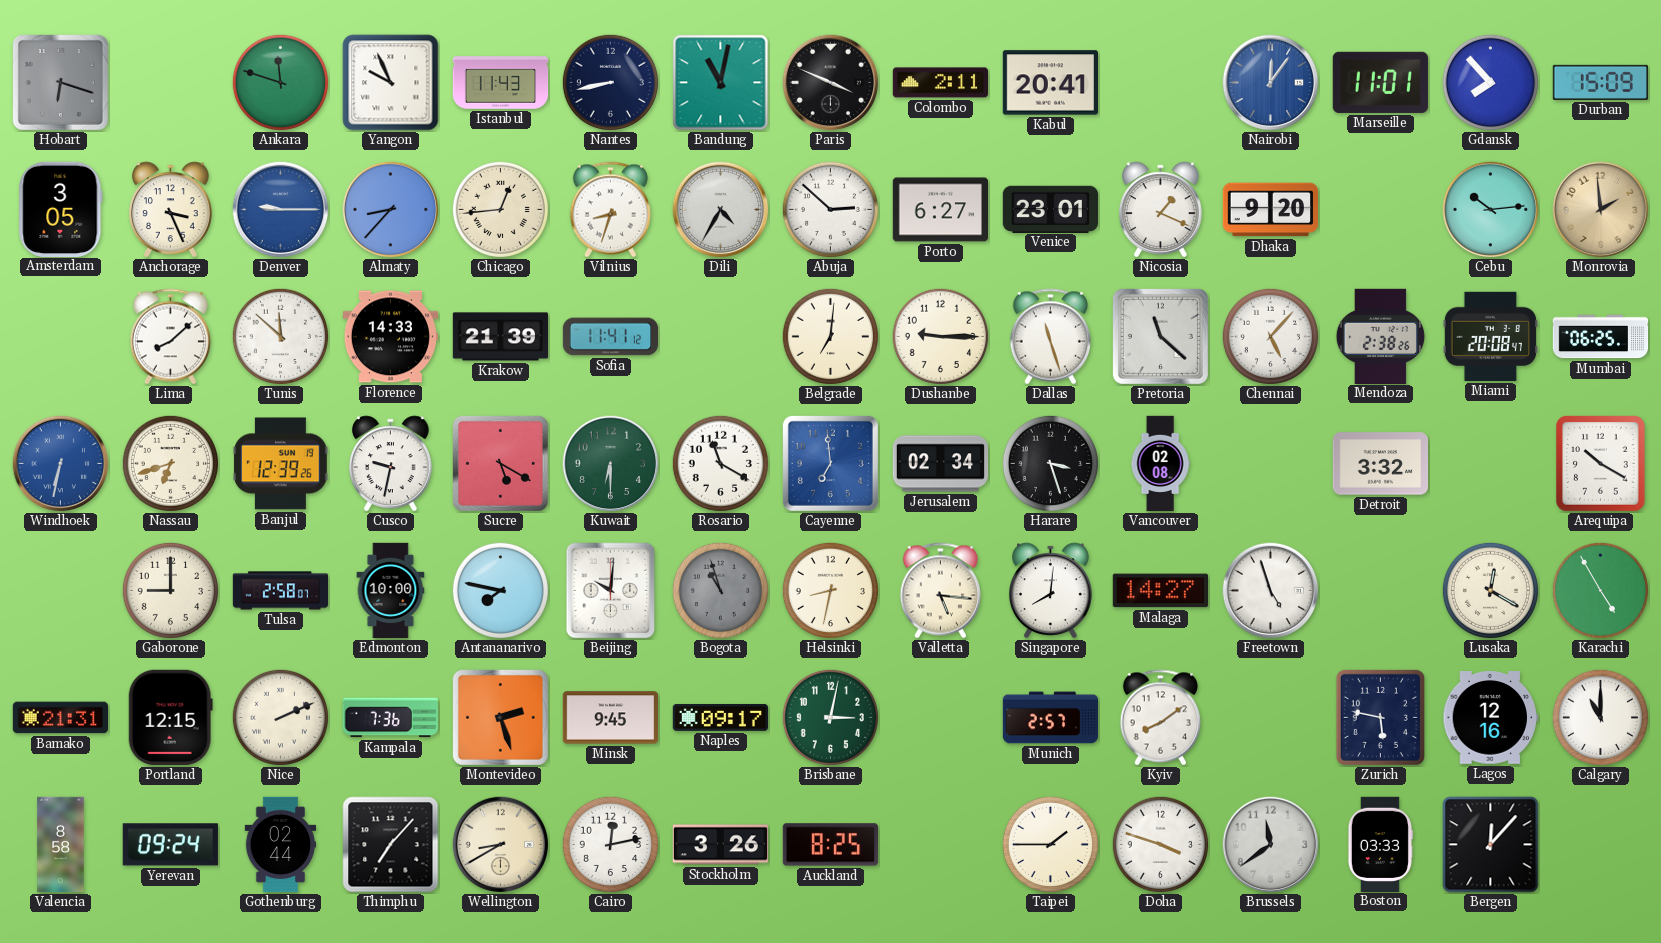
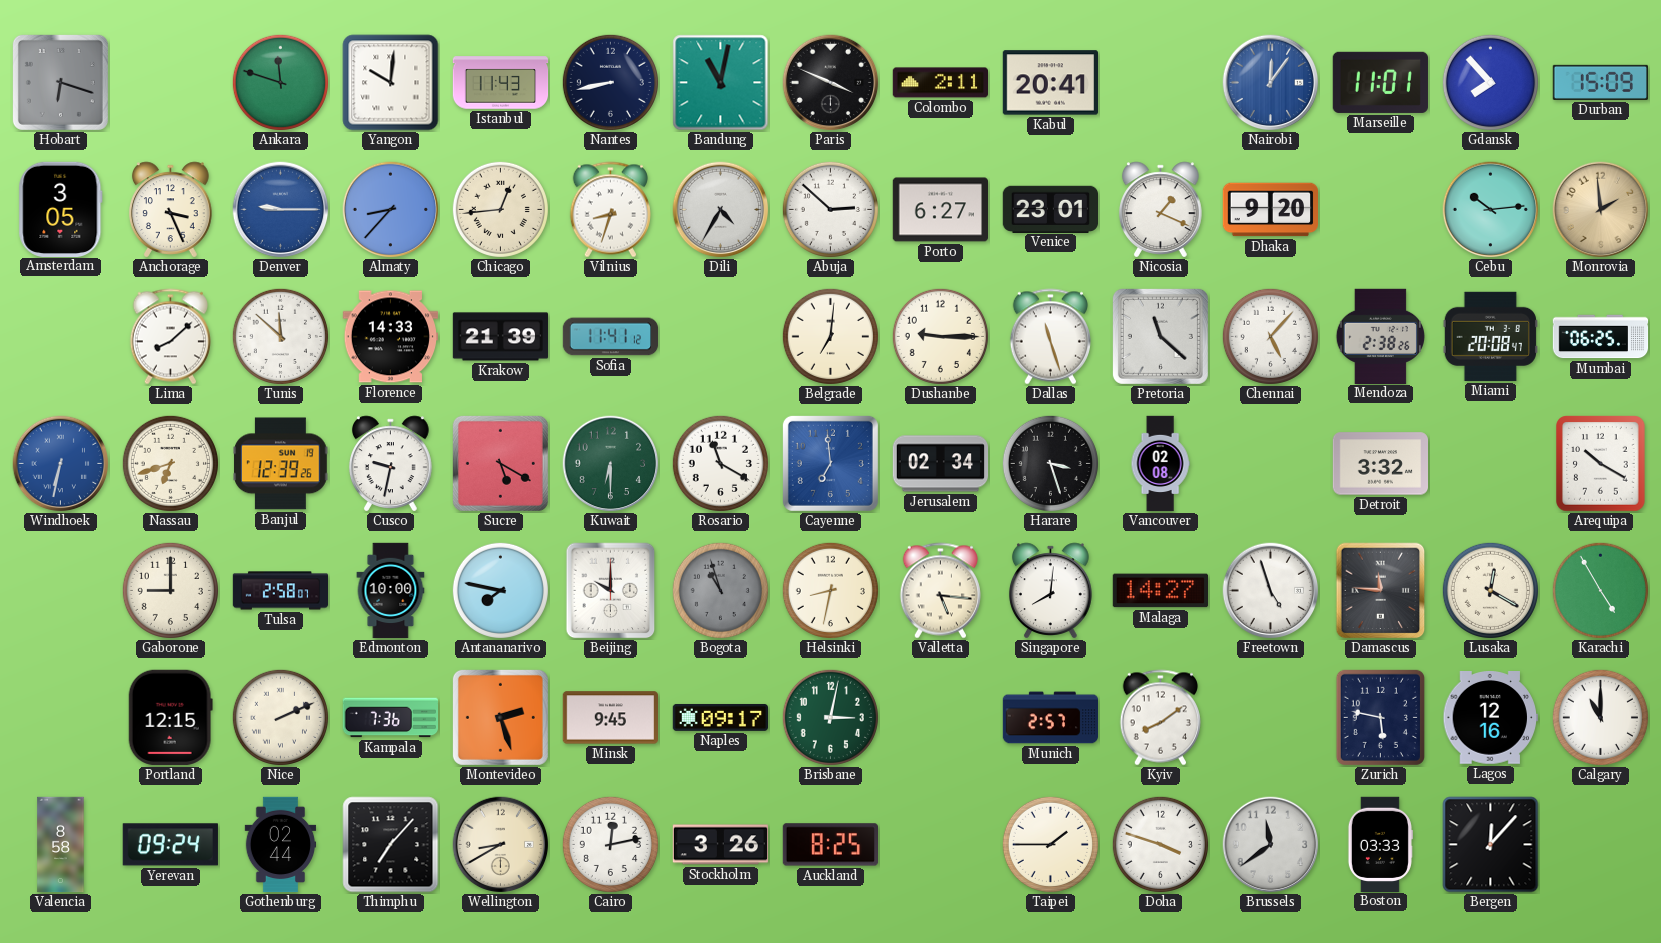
Yangon: 9:56 -> 10:01
Beijing: 10:01 -> 10:00
Damascus: none -> 11:46
Bamako: 21:31 -> none
